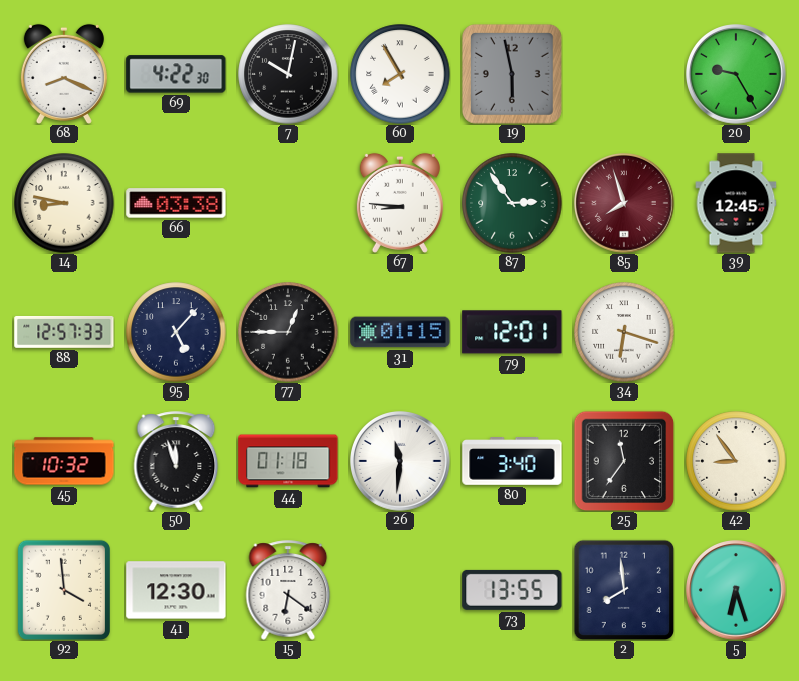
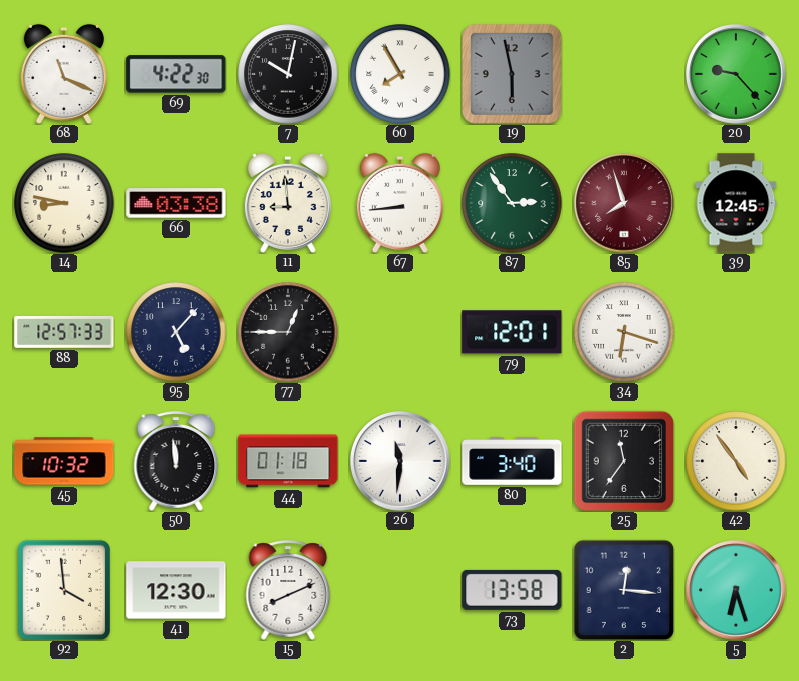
68: 8:19 -> 11:19
20: 9:25 -> 9:23
11: none -> 8:59
67: 8:46 -> 8:44
31: 01:15 -> none
50: 11:57 -> 11:59
42: 8:54 -> 4:54
15: 6:21 -> 8:11
73: 13:55 -> 13:58
2: 7:59 -> 12:16
